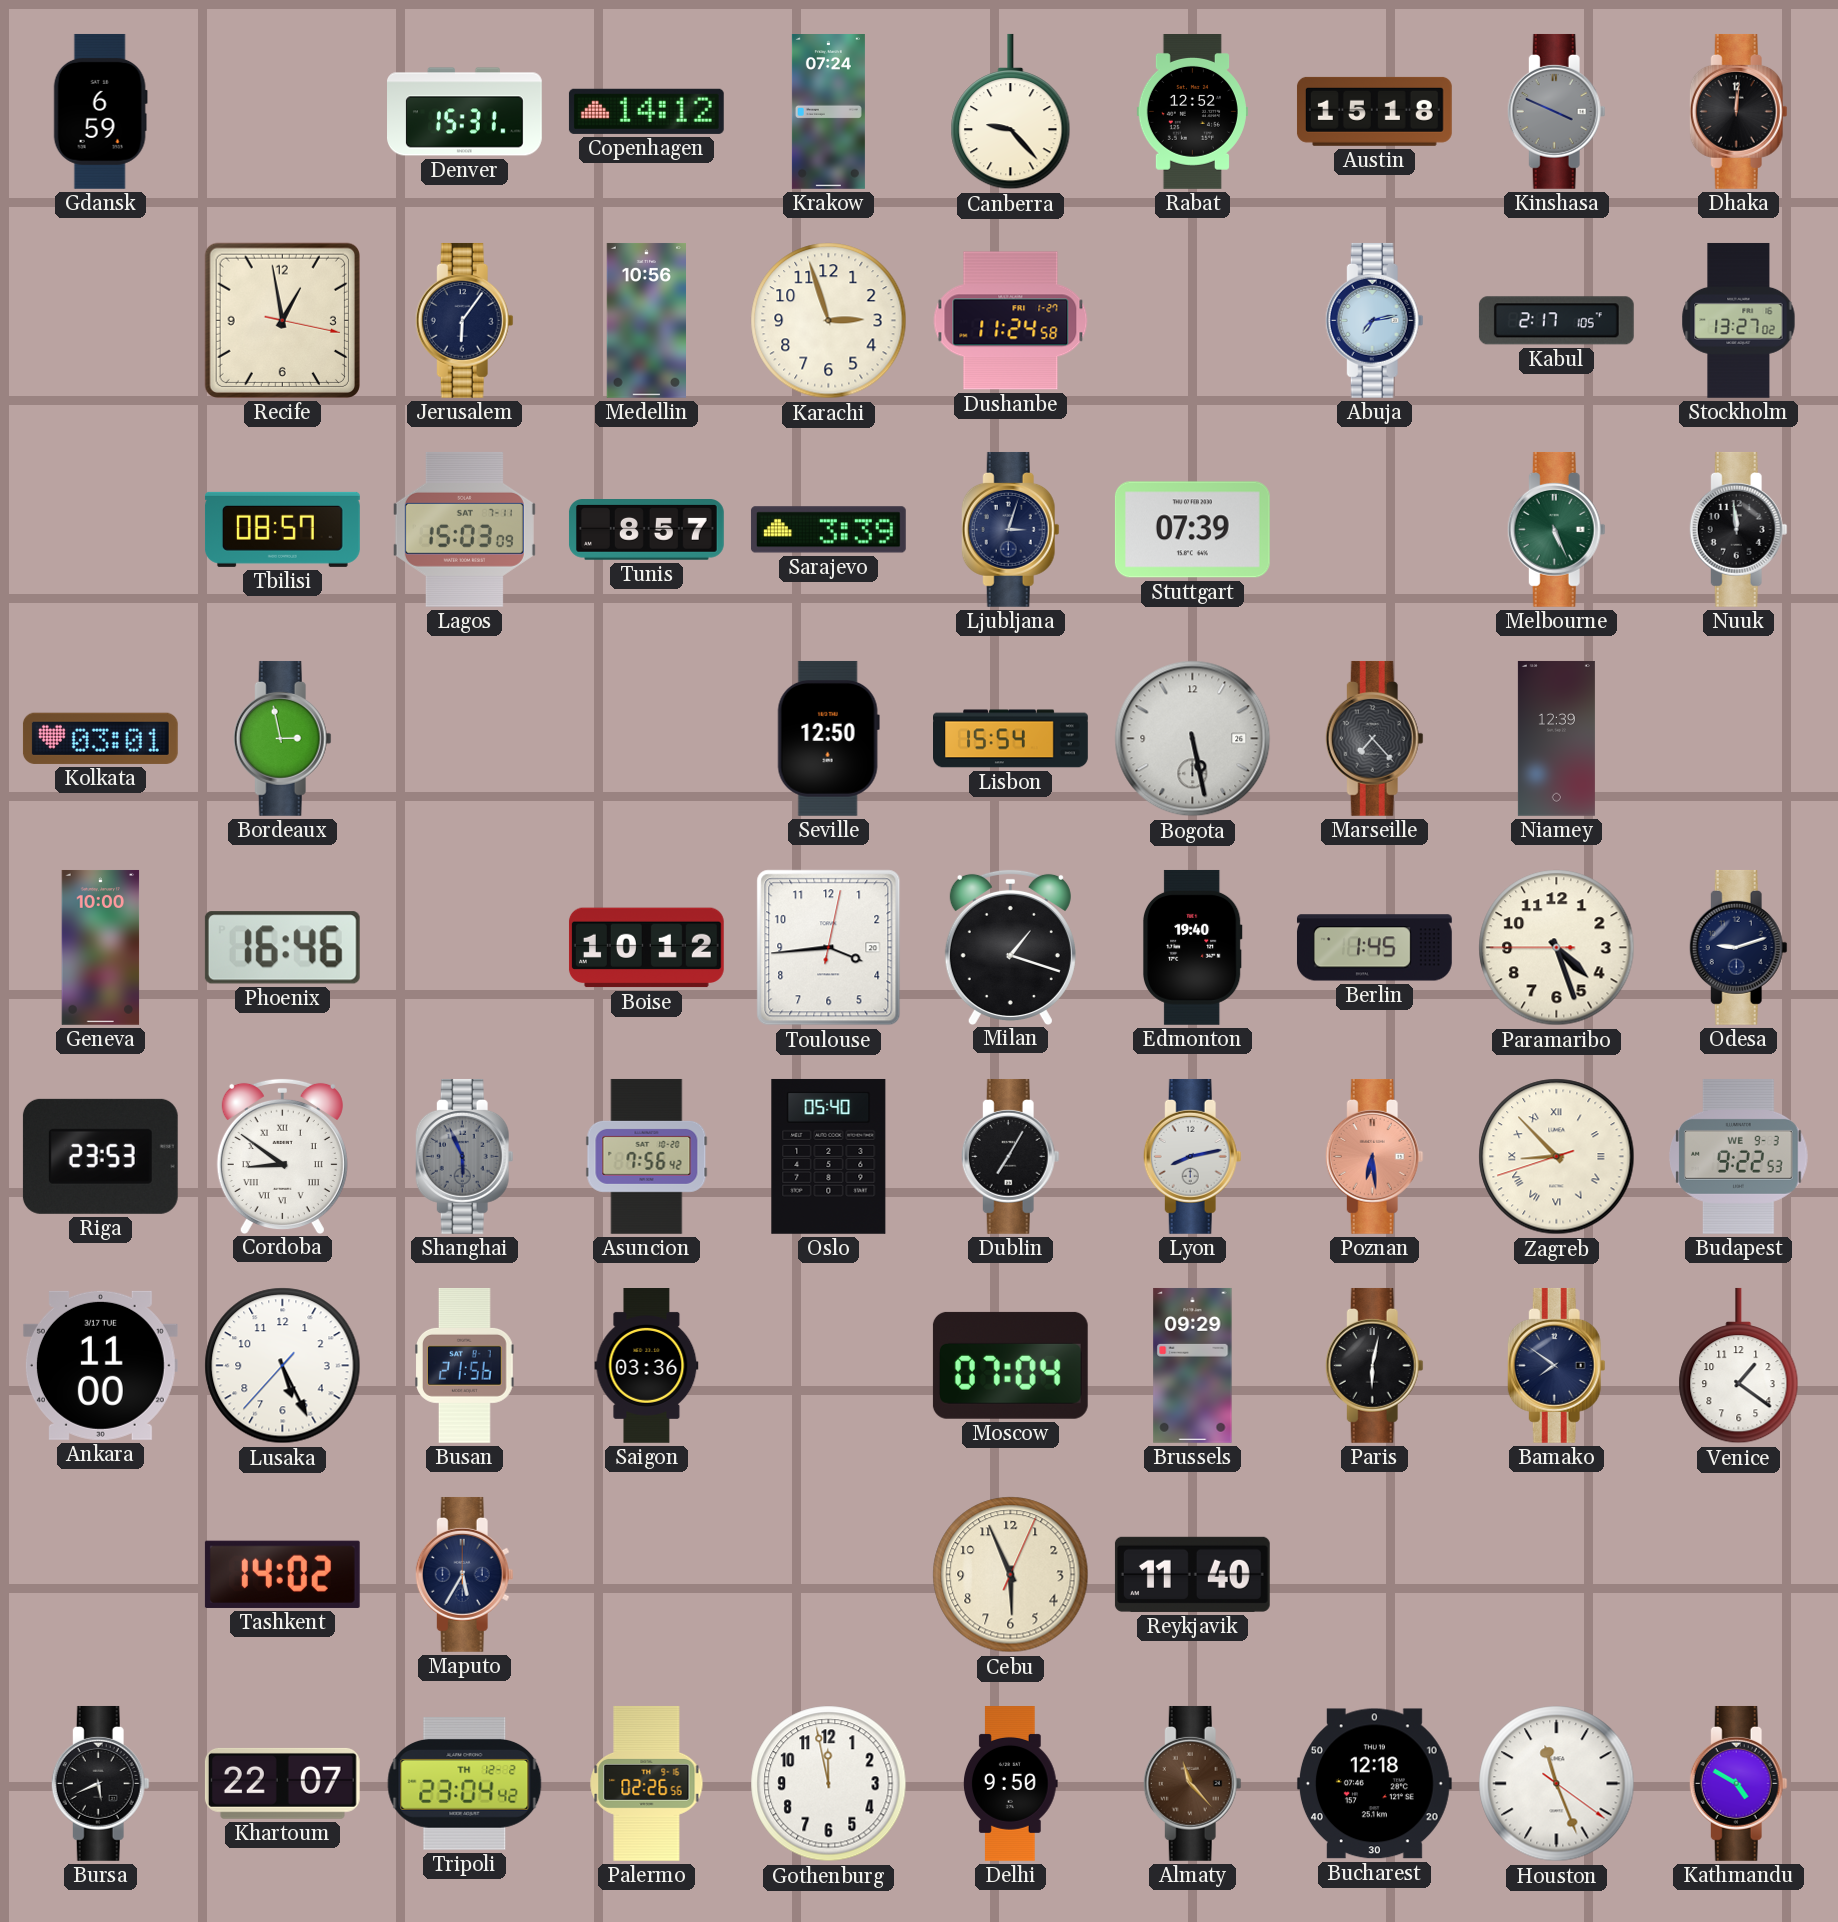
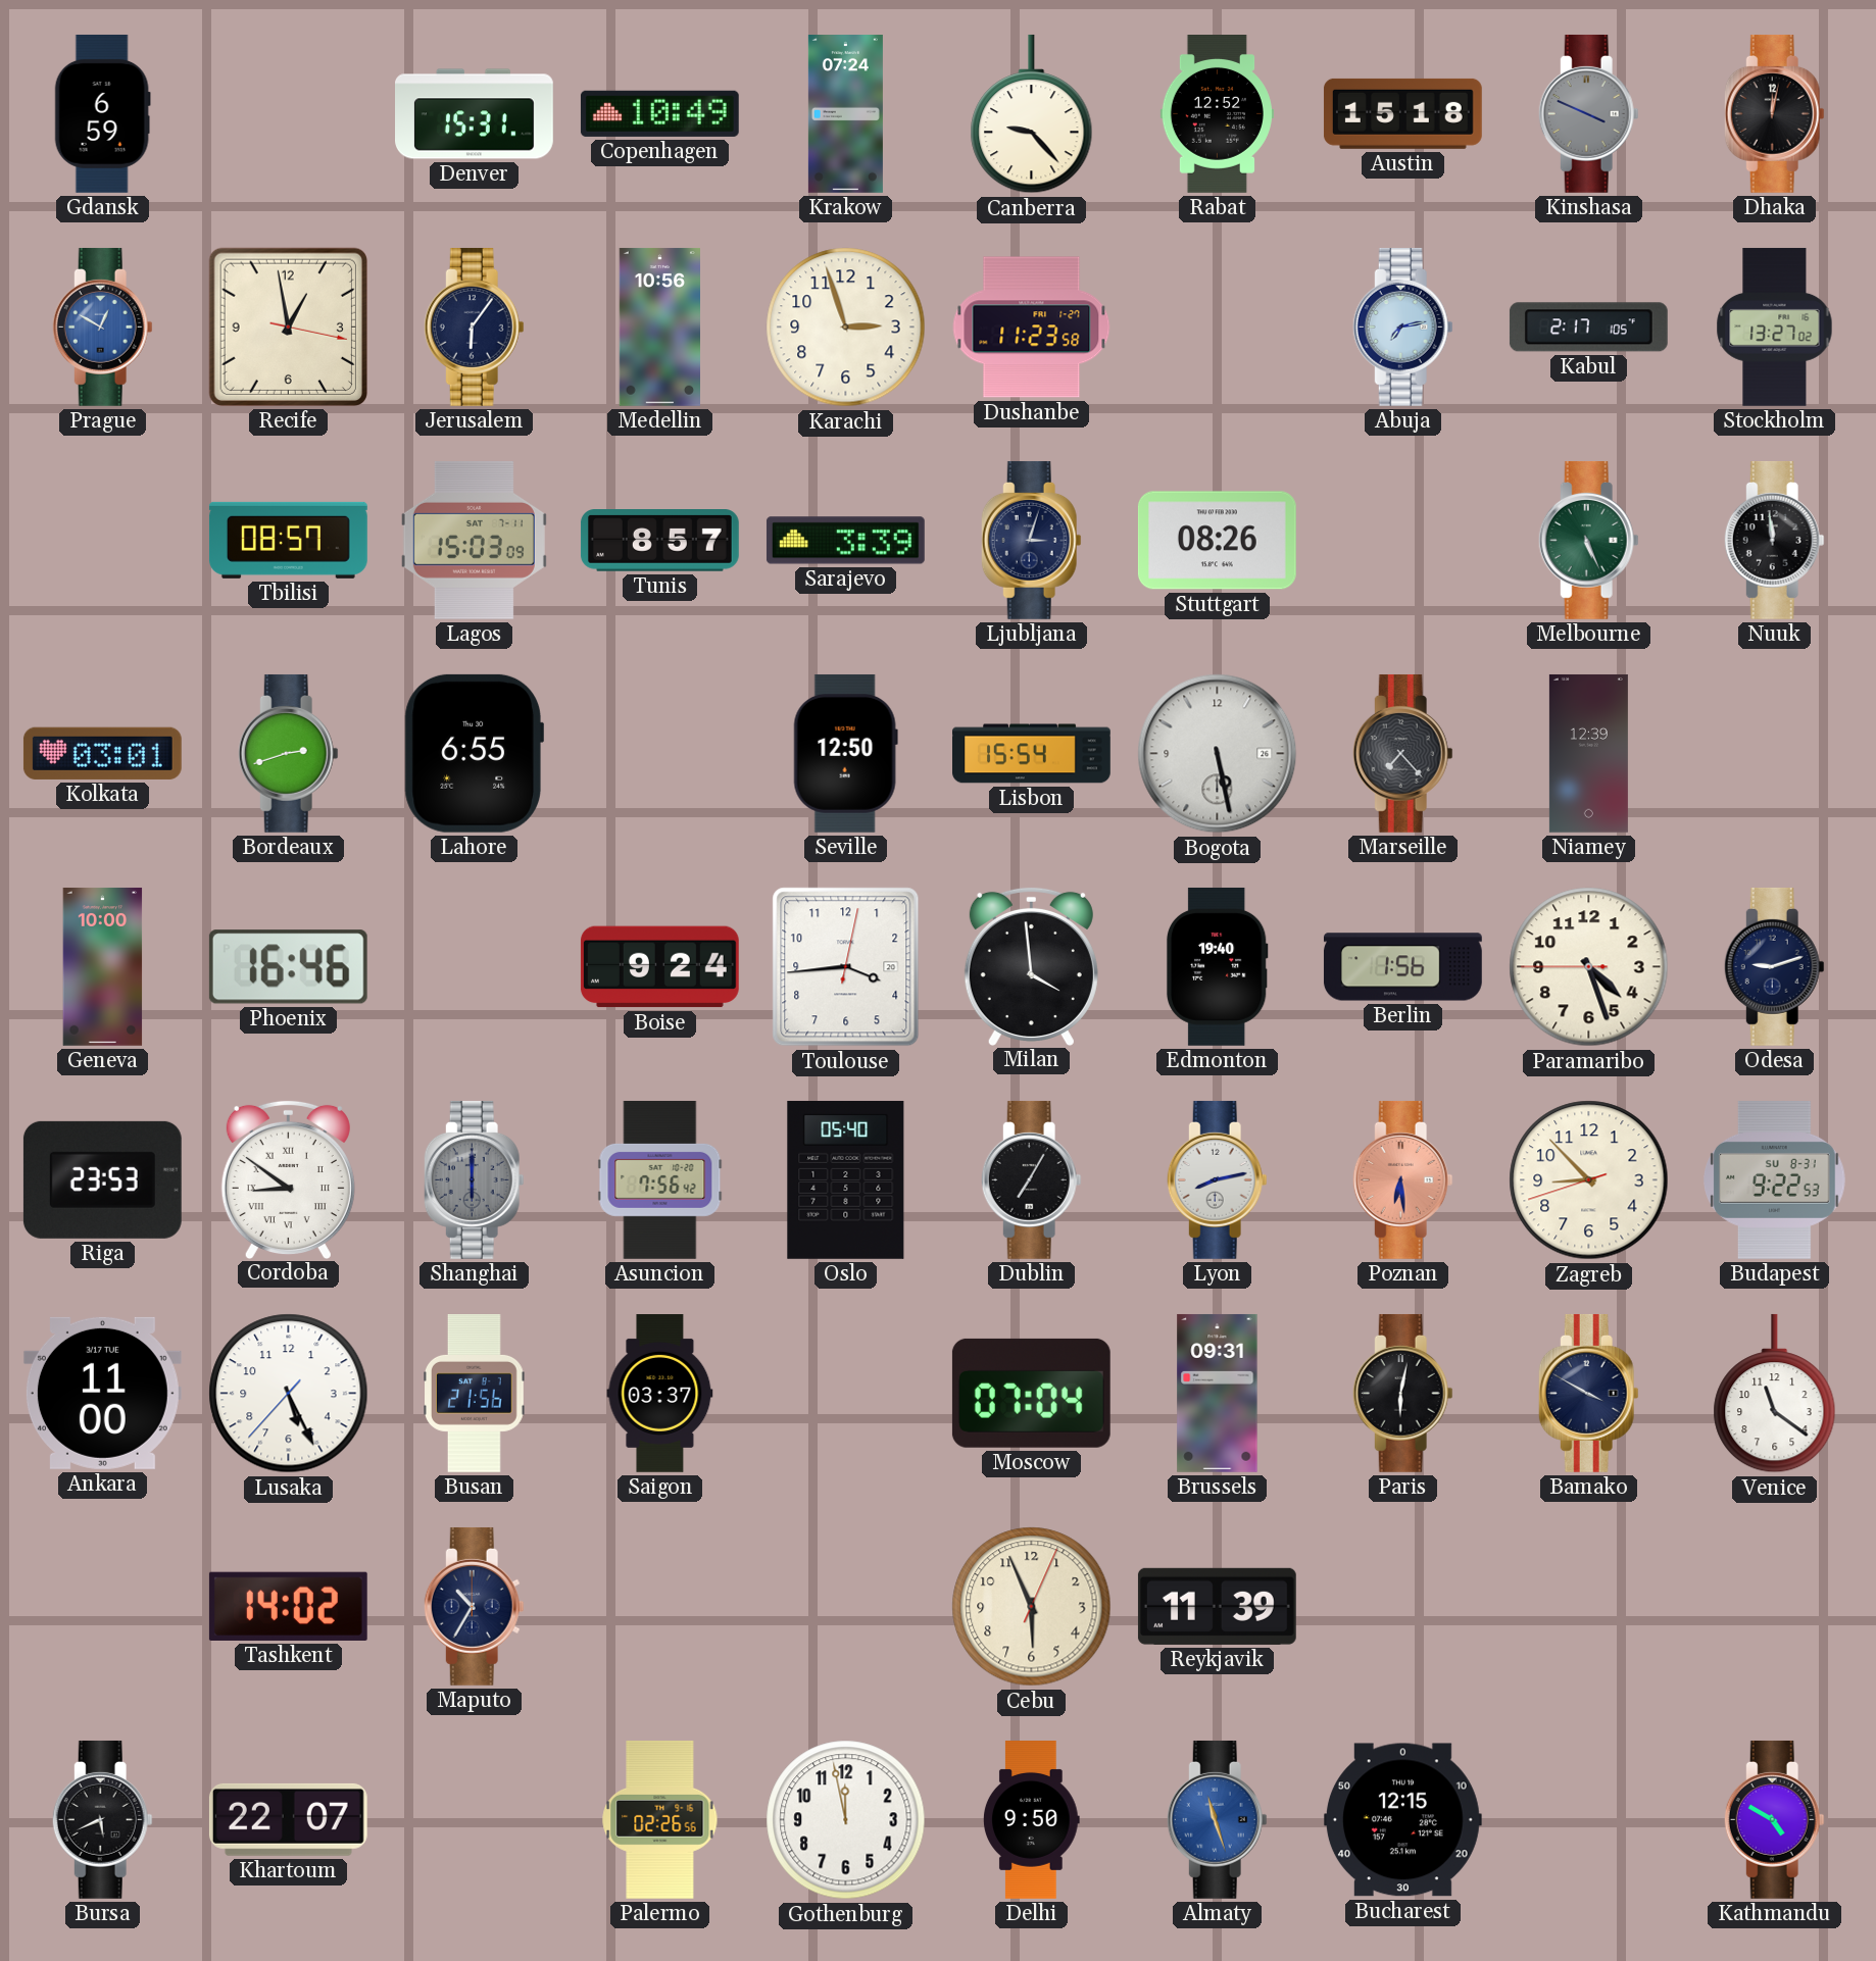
Copenhagen: 14:12 -> 10:49
Dhaka: 12:01 -> 12:02
Prague: none -> 12:50
Dushanbe: 11:24 -> 11:23
Stuttgart: 07:39 -> 08:26
Bordeaux: 2:58 -> 2:42
Lahore: none -> 6:55
Boise: 10:12 -> 9:24
Milan: 1:18 -> 3:59
Berlin: 1:45 -> 1:56
Shanghai: 5:56 -> 6:00
Zagreb numerals: Roman -> Arabic
Budapest date: WE 9-3 -> SU 8-31
Saigon: 03:36 -> 03:37
Brussels: 09:29 -> 09:31
Bamako: 7:51 -> 3:50
Venice: 1:21 -> 11:21
Maputo: 5:35 -> 10:35
Reykjavik: 11:40 -> 11:39
Tripoli: 23:04 -> none
Almaty: 11:23 -> 11:27
Almaty dial: brown -> blue
Bucharest: 12:18 -> 12:15
Houston: 11:26 -> none
